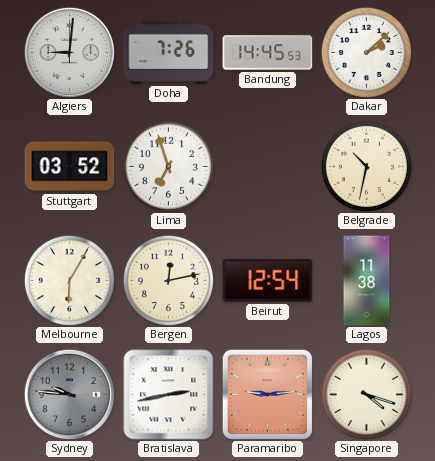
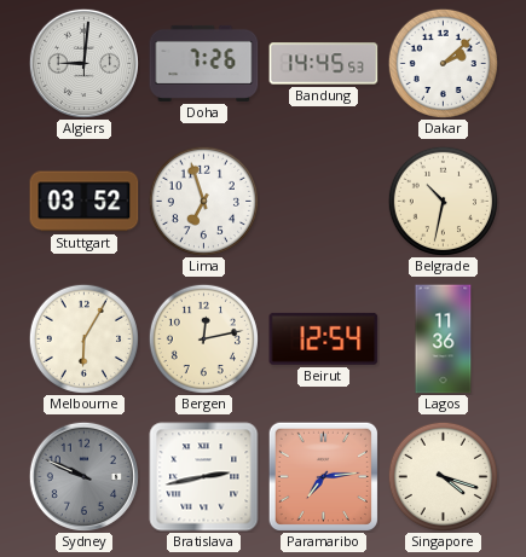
Lagos: 11:38 -> 11:36
Sydney: 9:46 -> 9:49
Paramaribo: 9:14 -> 7:14
